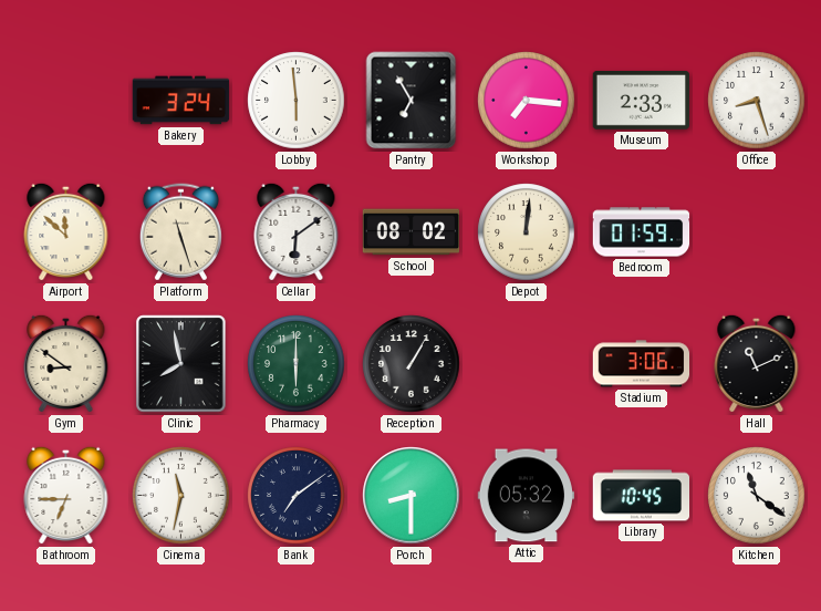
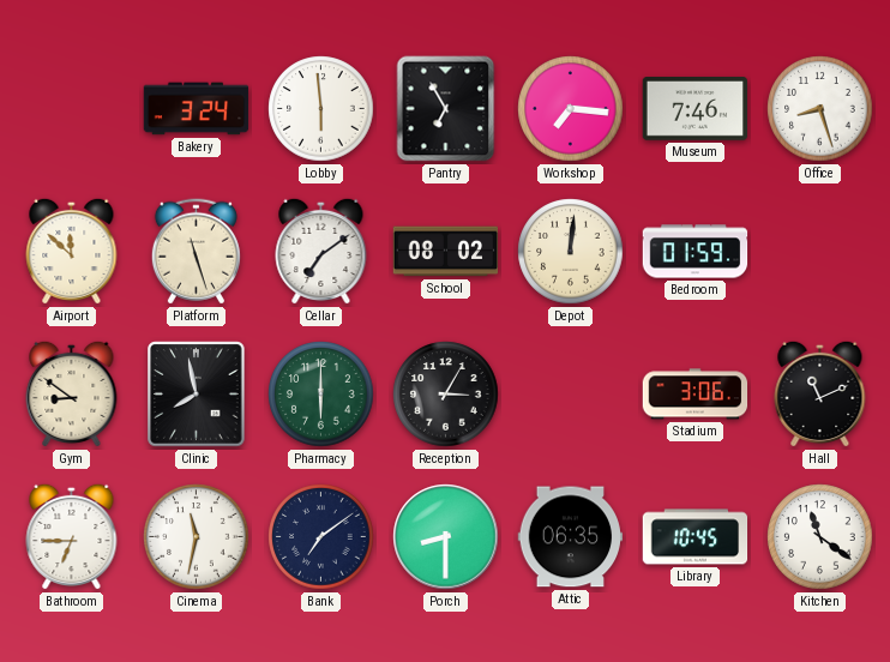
Museum: 2:33 -> 7:46
Cellar: 6:09 -> 7:09
Reception: 1:05 -> 3:05
Attic: 05:32 -> 06:35
